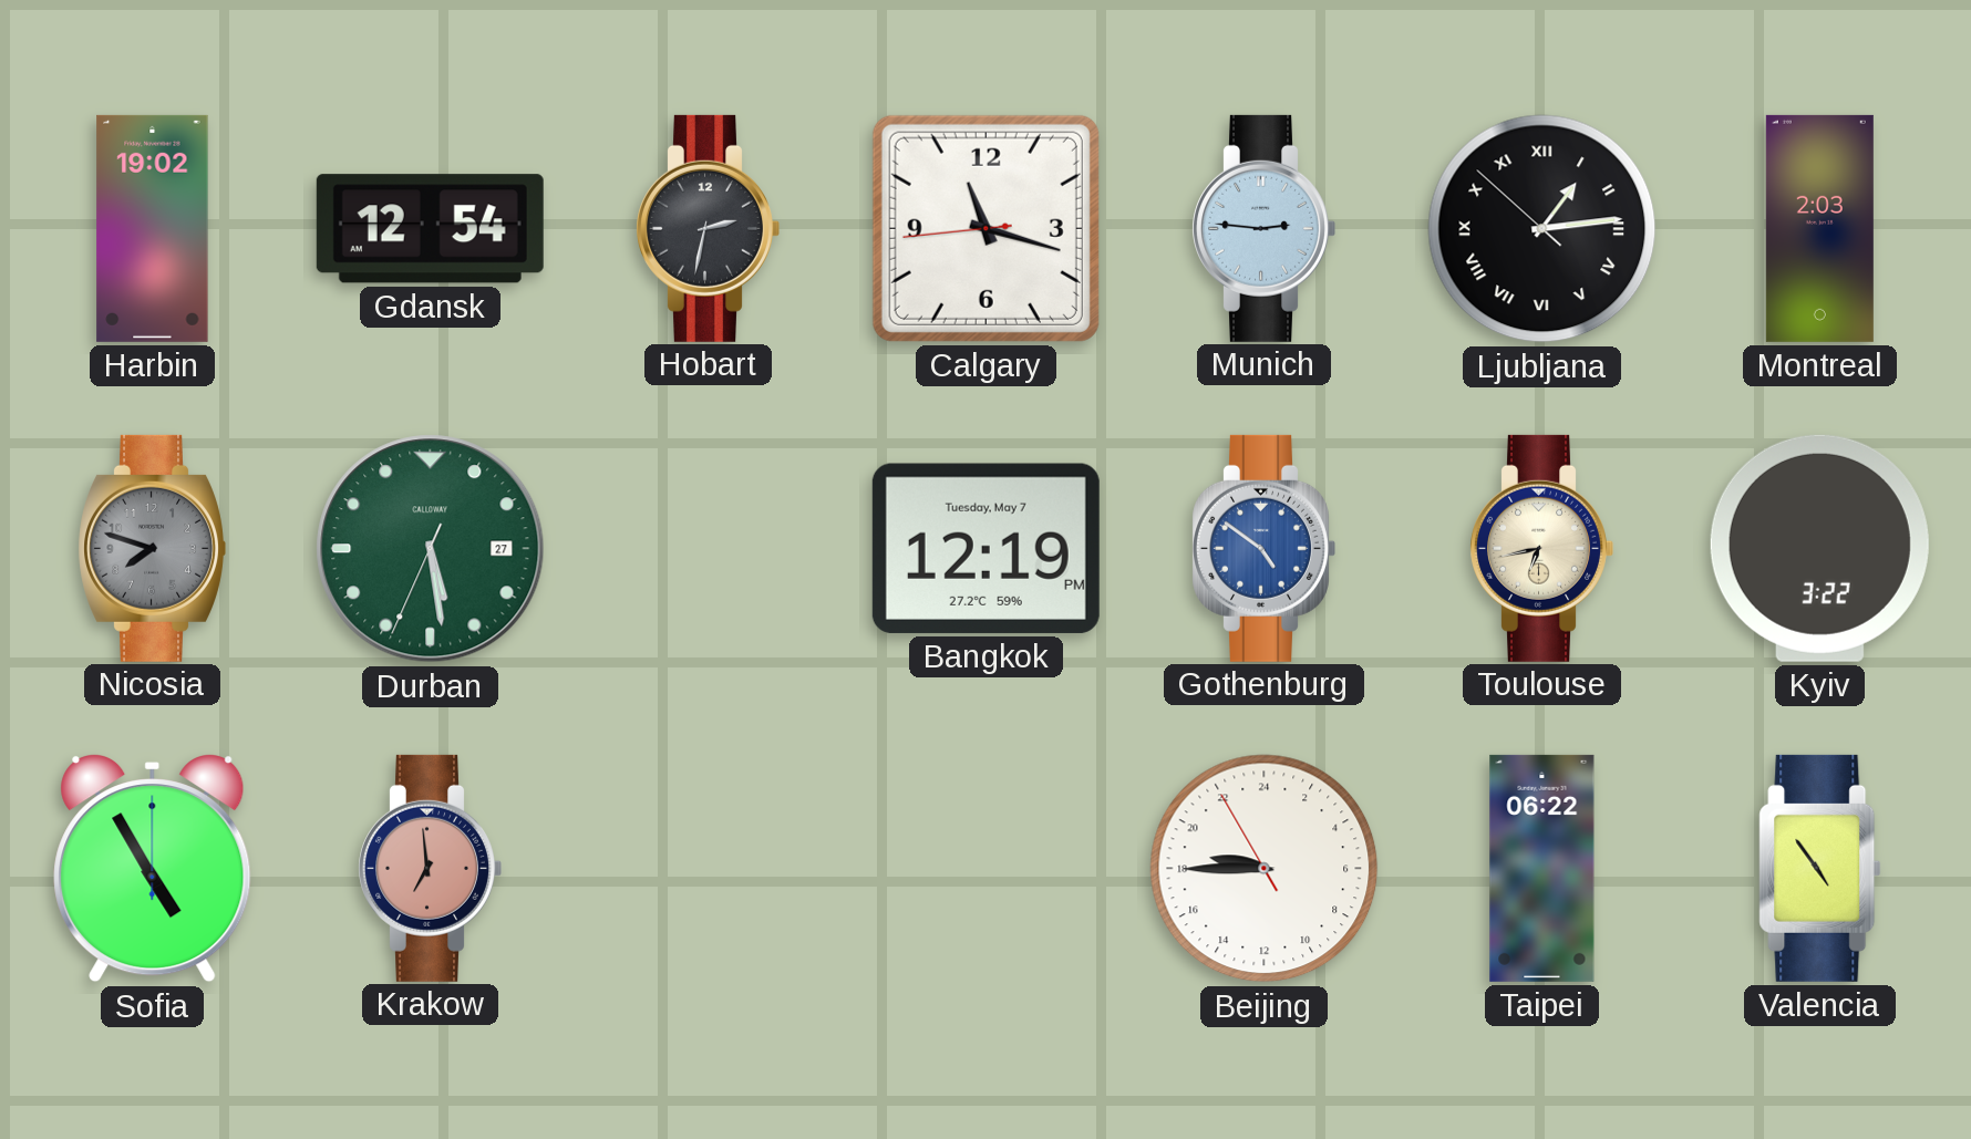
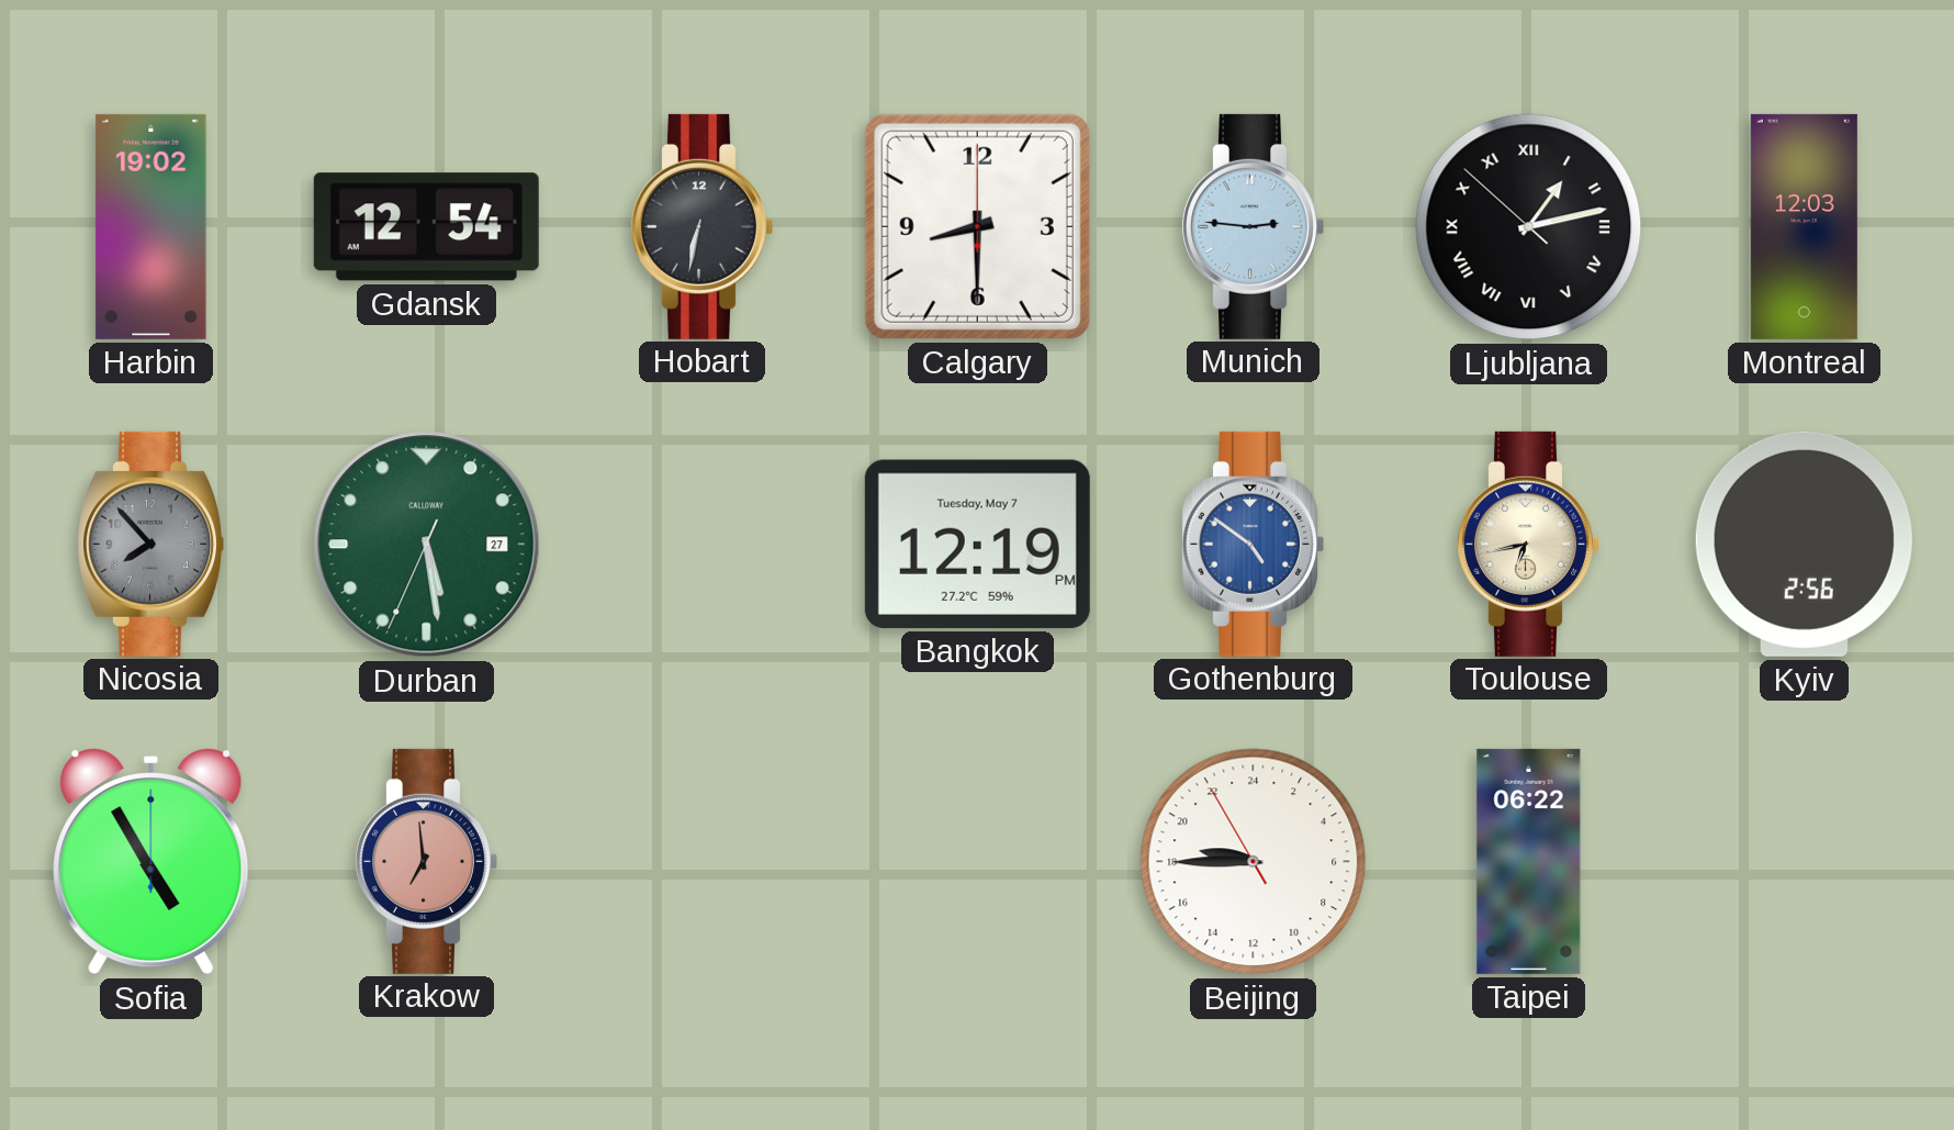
Hobart: 2:32 -> 6:32
Calgary: 11:17 -> 8:30
Ljubljana: 1:13 -> 1:12
Montreal: 2:03 -> 12:03
Nicosia: 7:48 -> 7:53
Kyiv: 3:22 -> 2:56
Valencia: 4:54 -> none
